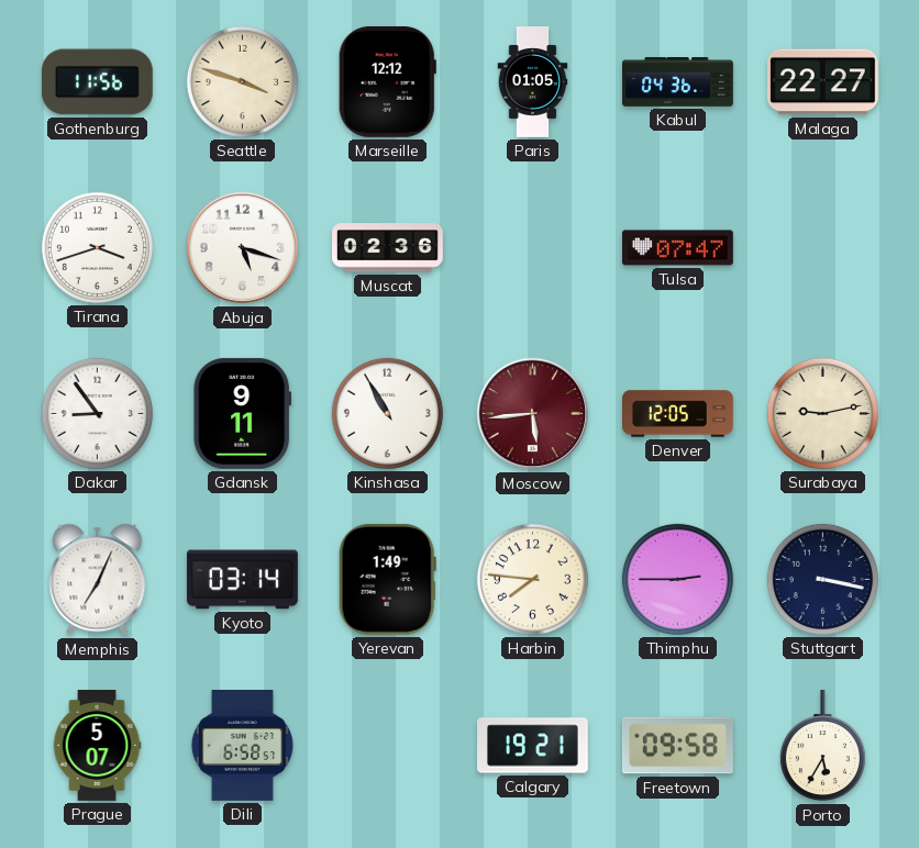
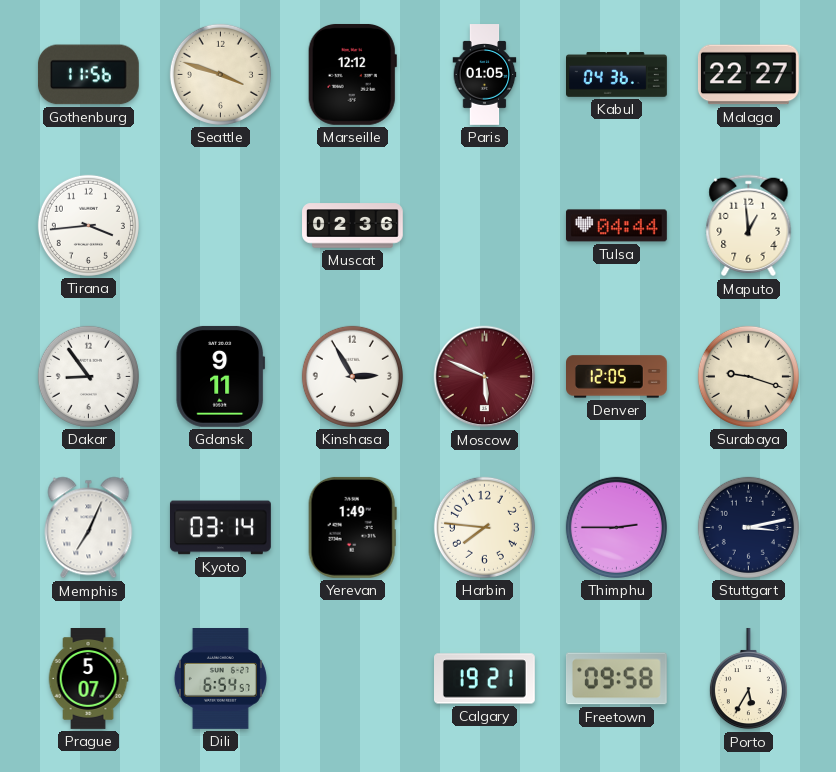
Tirana: 3:42 -> 3:44
Abuja: 5:18 -> none
Tulsa: 07:47 -> 04:44
Maputo: none -> 12:59
Kinshasa: 10:55 -> 2:55
Moscow: 5:44 -> 5:49
Surabaya: 9:13 -> 9:18
Stuttgart: 3:17 -> 3:13
Dili: 6:58 -> 6:54
